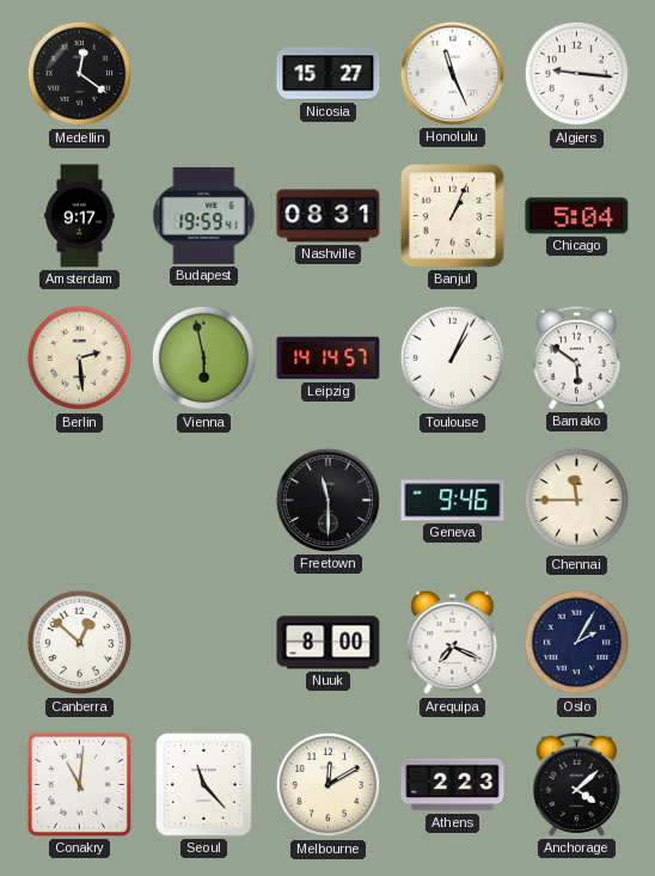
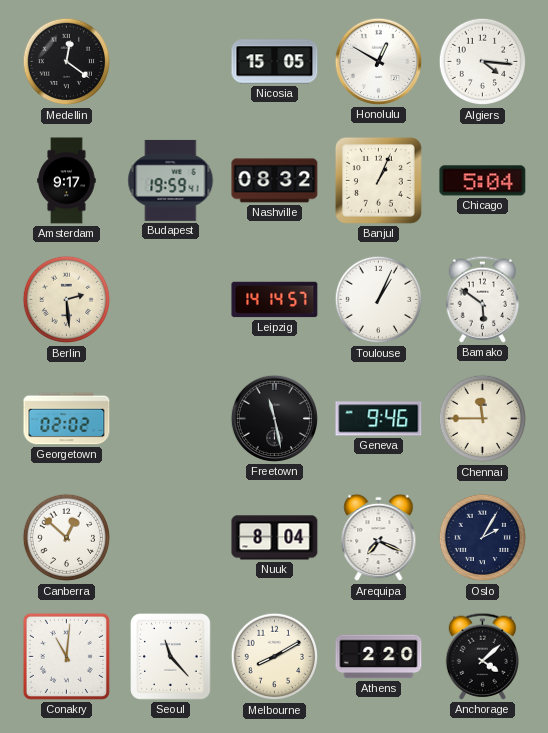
Nicosia: 15:27 -> 15:05
Honolulu: 11:26 -> 12:50
Algiers: 9:16 -> 4:16
Nashville: 08:31 -> 08:32
Vienna: 5:58 -> none
Georgetown: none -> 02:02
Freetown: 11:30 -> 11:28
Nuuk: 8:00 -> 8:04
Melbourne: 12:10 -> 8:10
Athens: 2:23 -> 2:20
